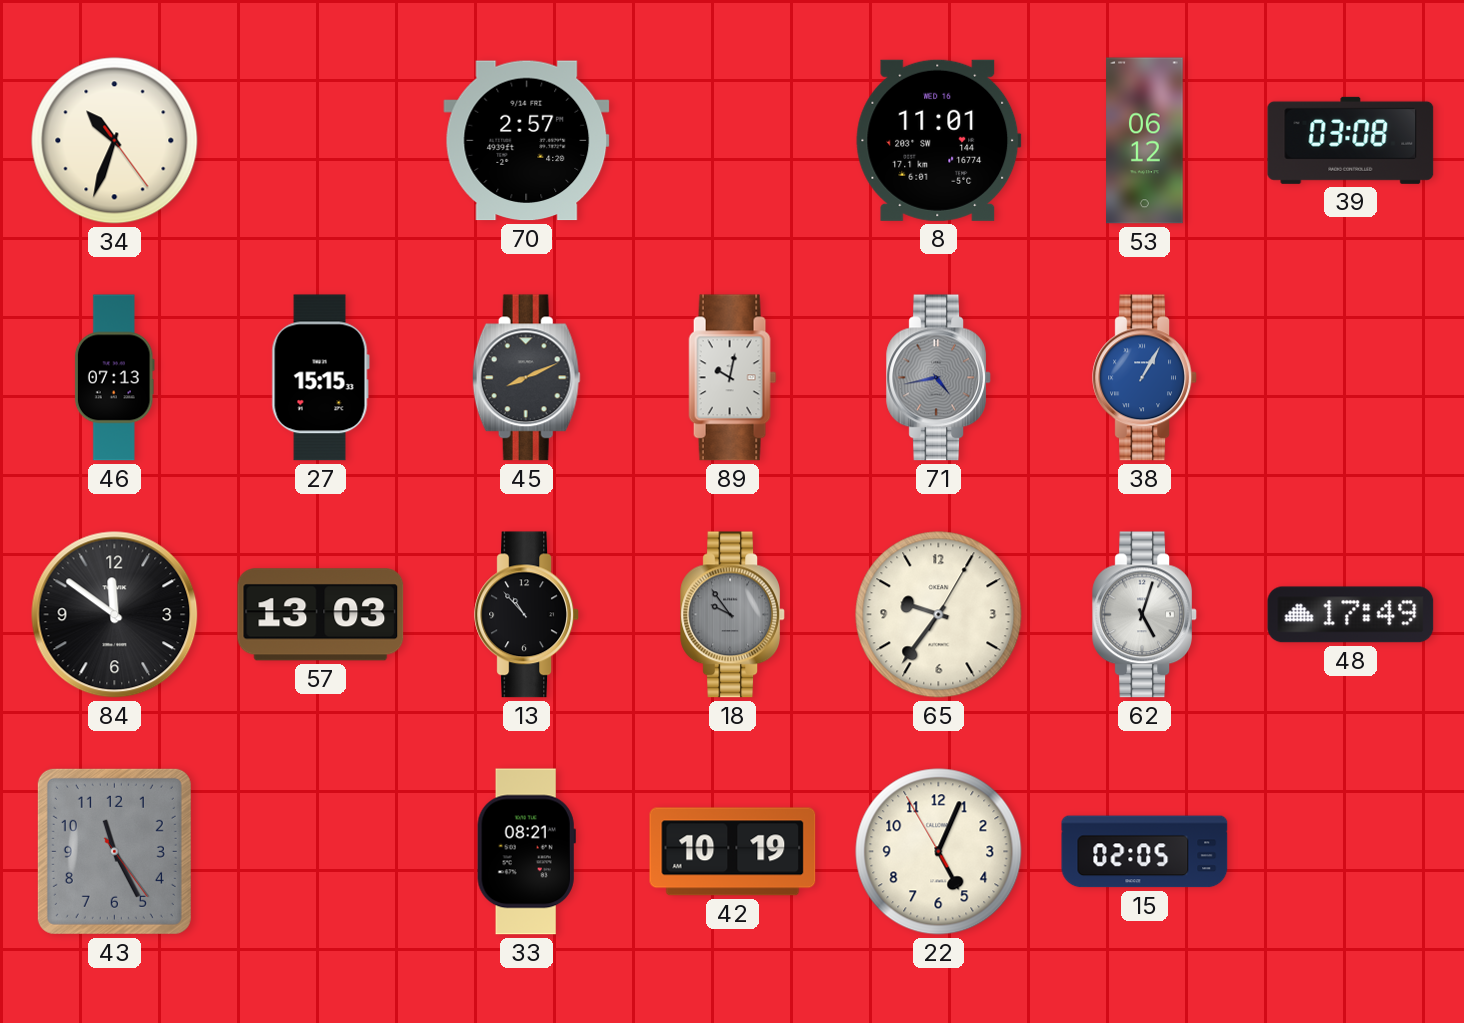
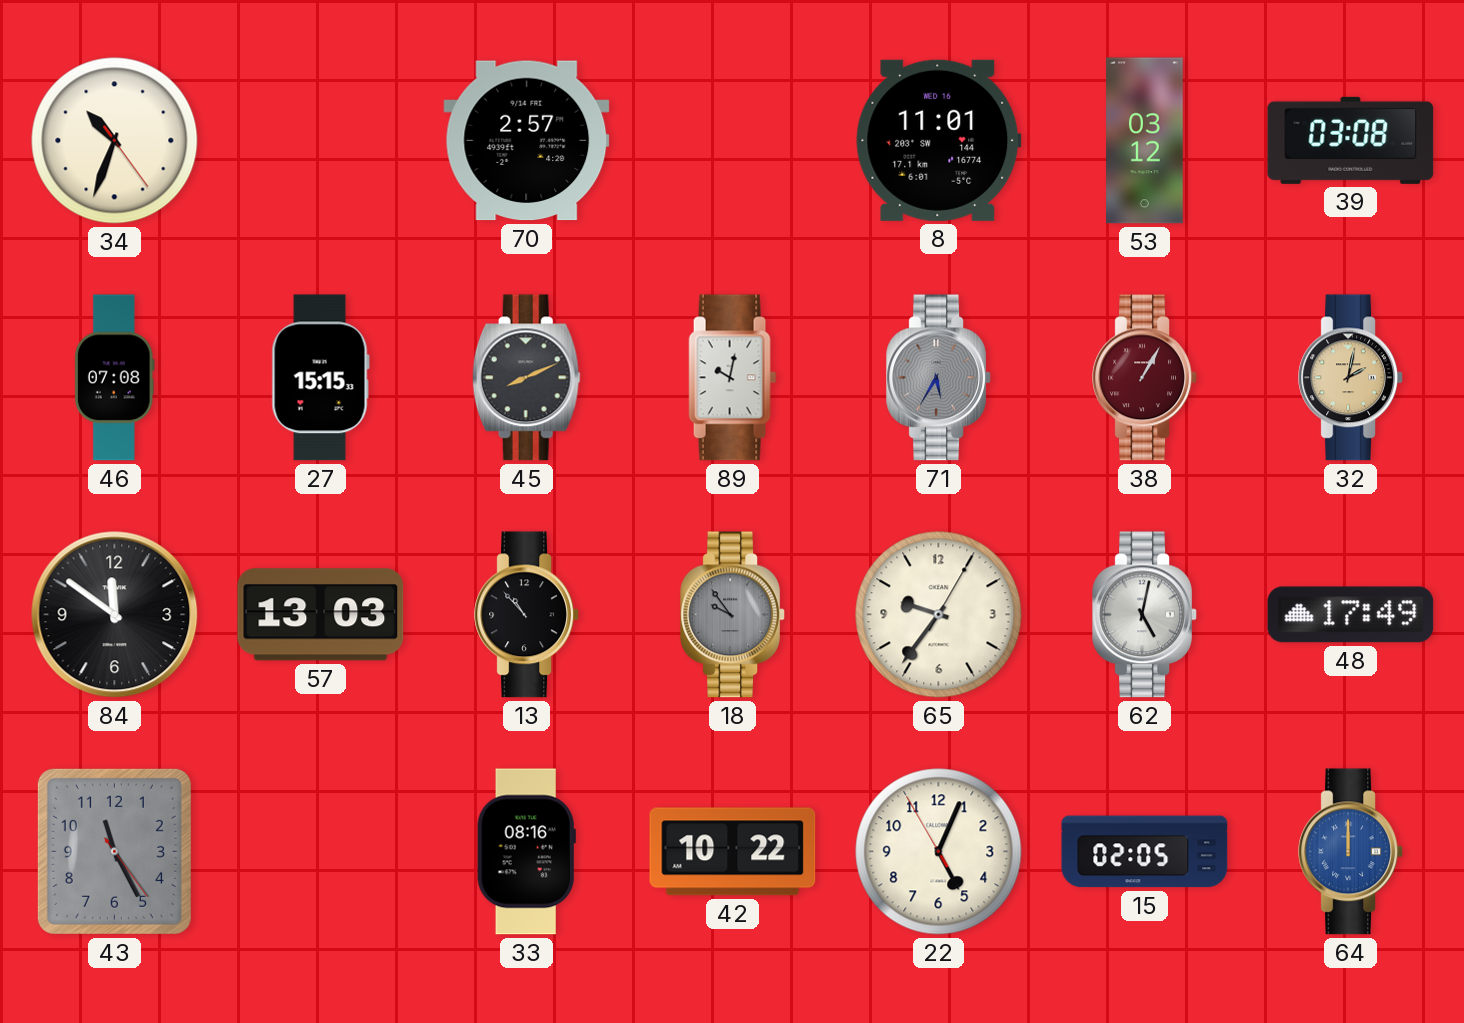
53: 06:12 -> 03:12
46: 07:13 -> 07:08
71: 4:43 -> 5:35
38 dial: blue -> burgundy
32: none -> 2:02
62: 5:03 -> 5:02
33: 08:21 -> 08:16
42: 10:19 -> 10:22
64: none -> 12:00
